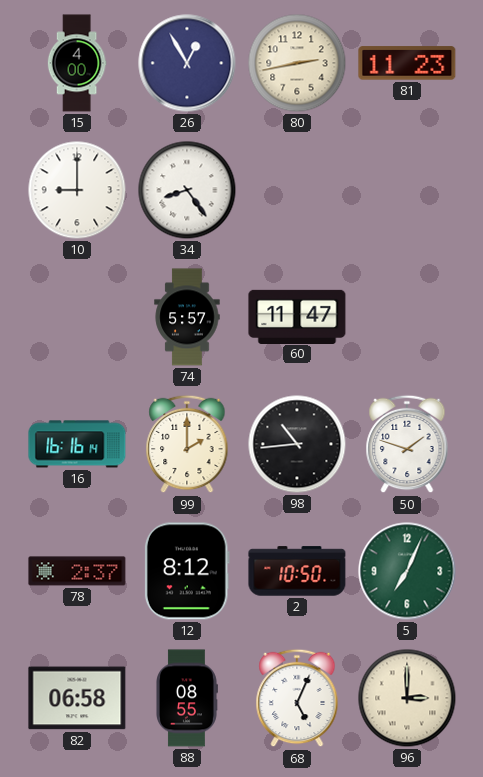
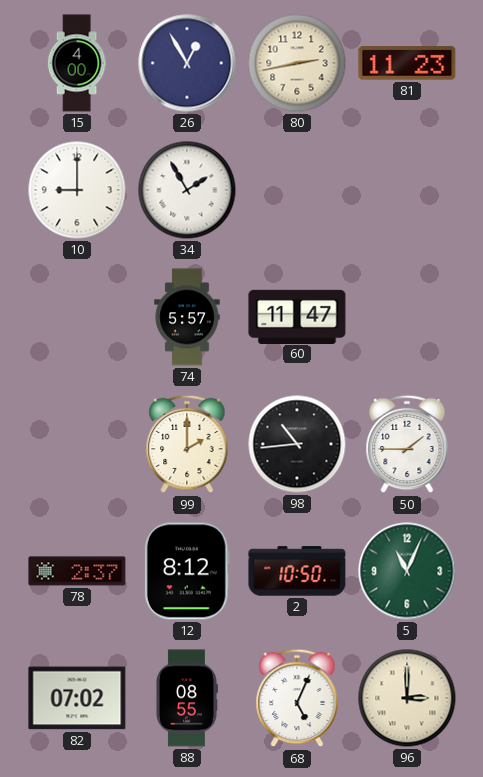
34: 8:24 -> 1:55
16: 16:16 -> none
50: 1:48 -> 1:45
5: 7:04 -> 11:04
82: 06:58 -> 07:02
